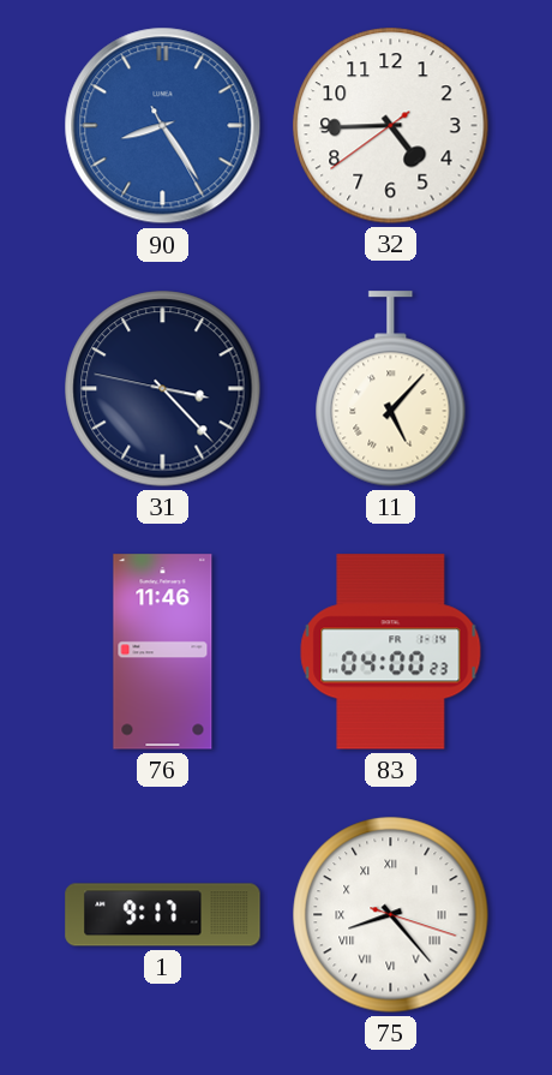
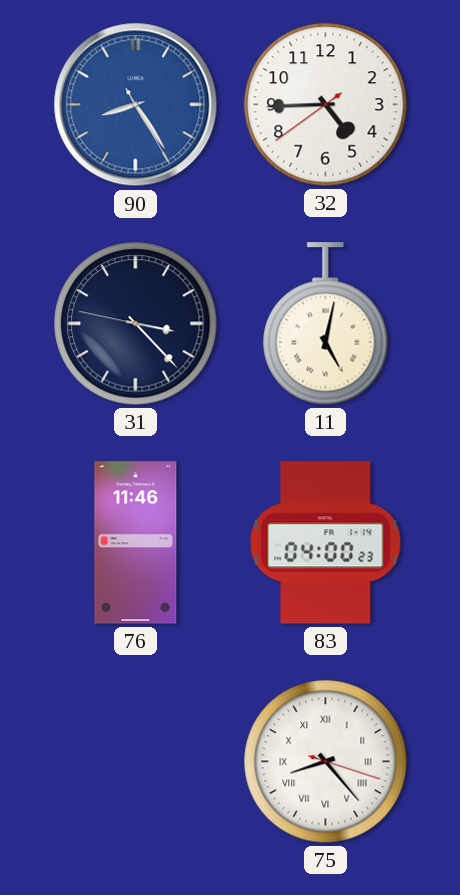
11: 5:07 -> 5:02
1: 9:17 -> none
